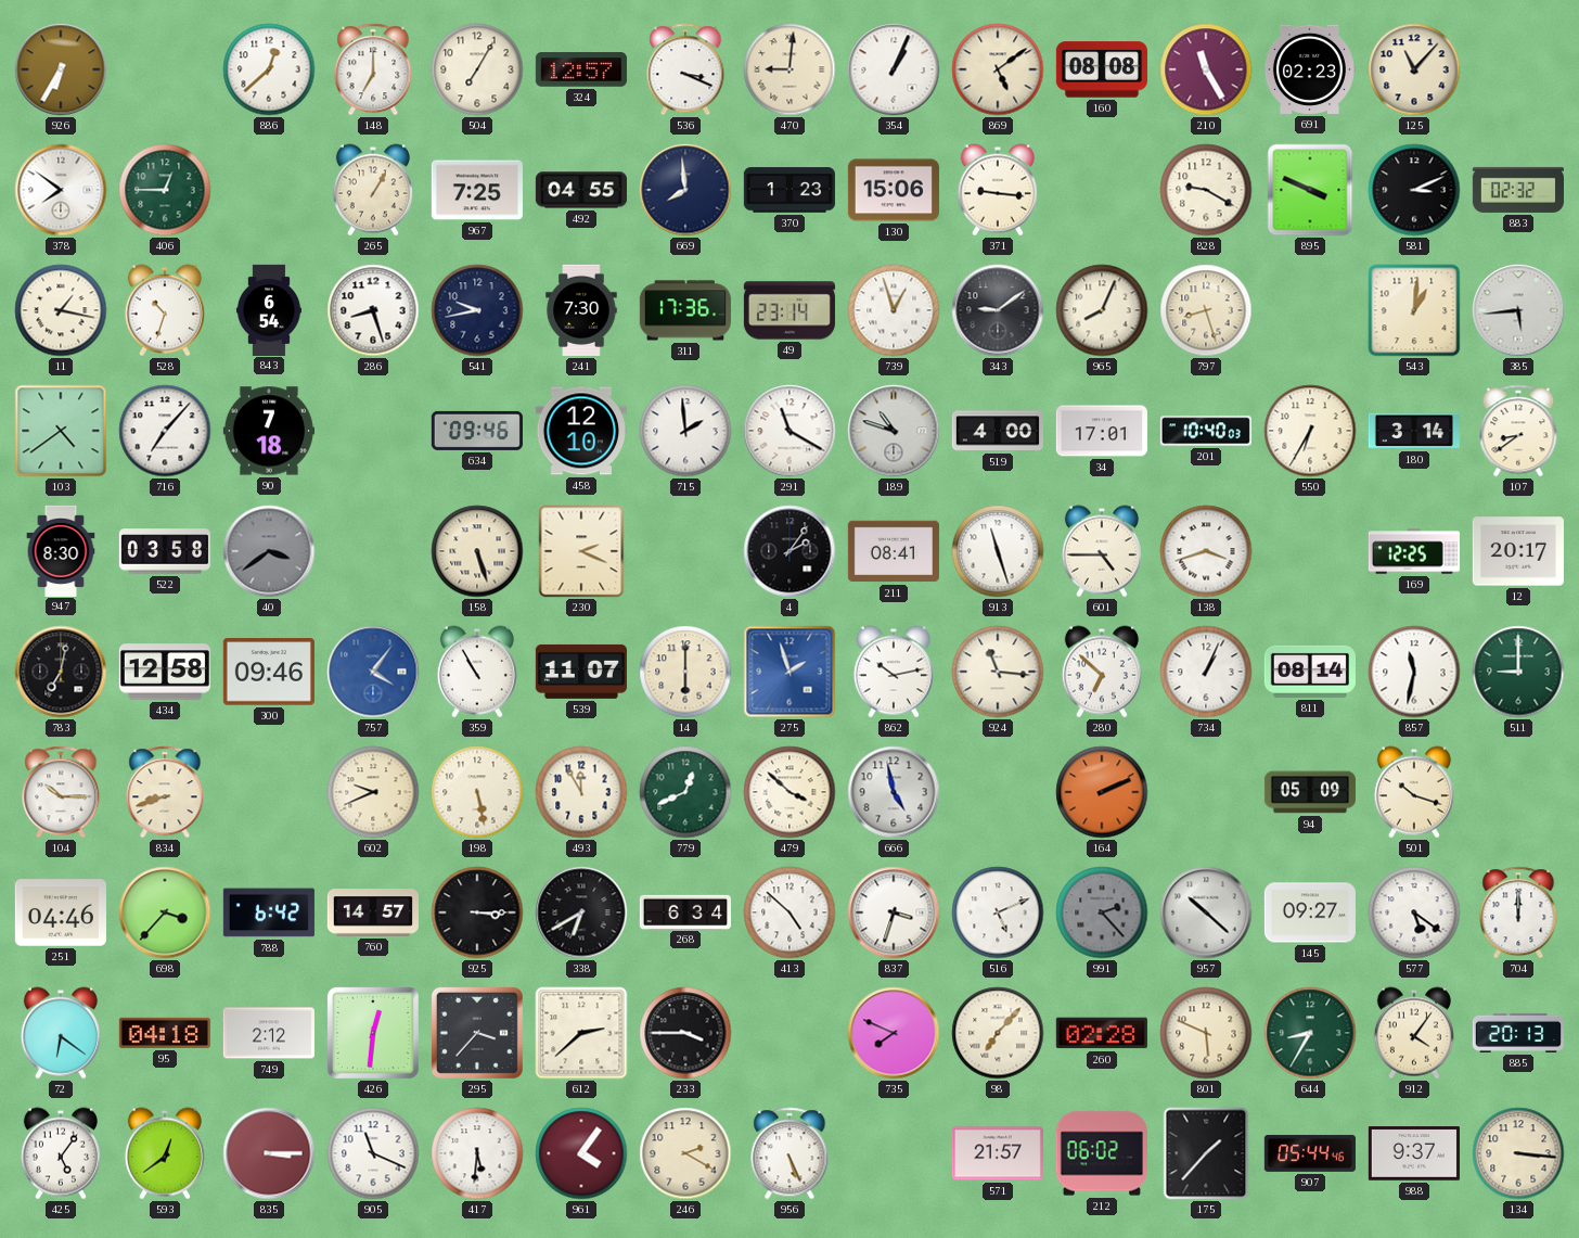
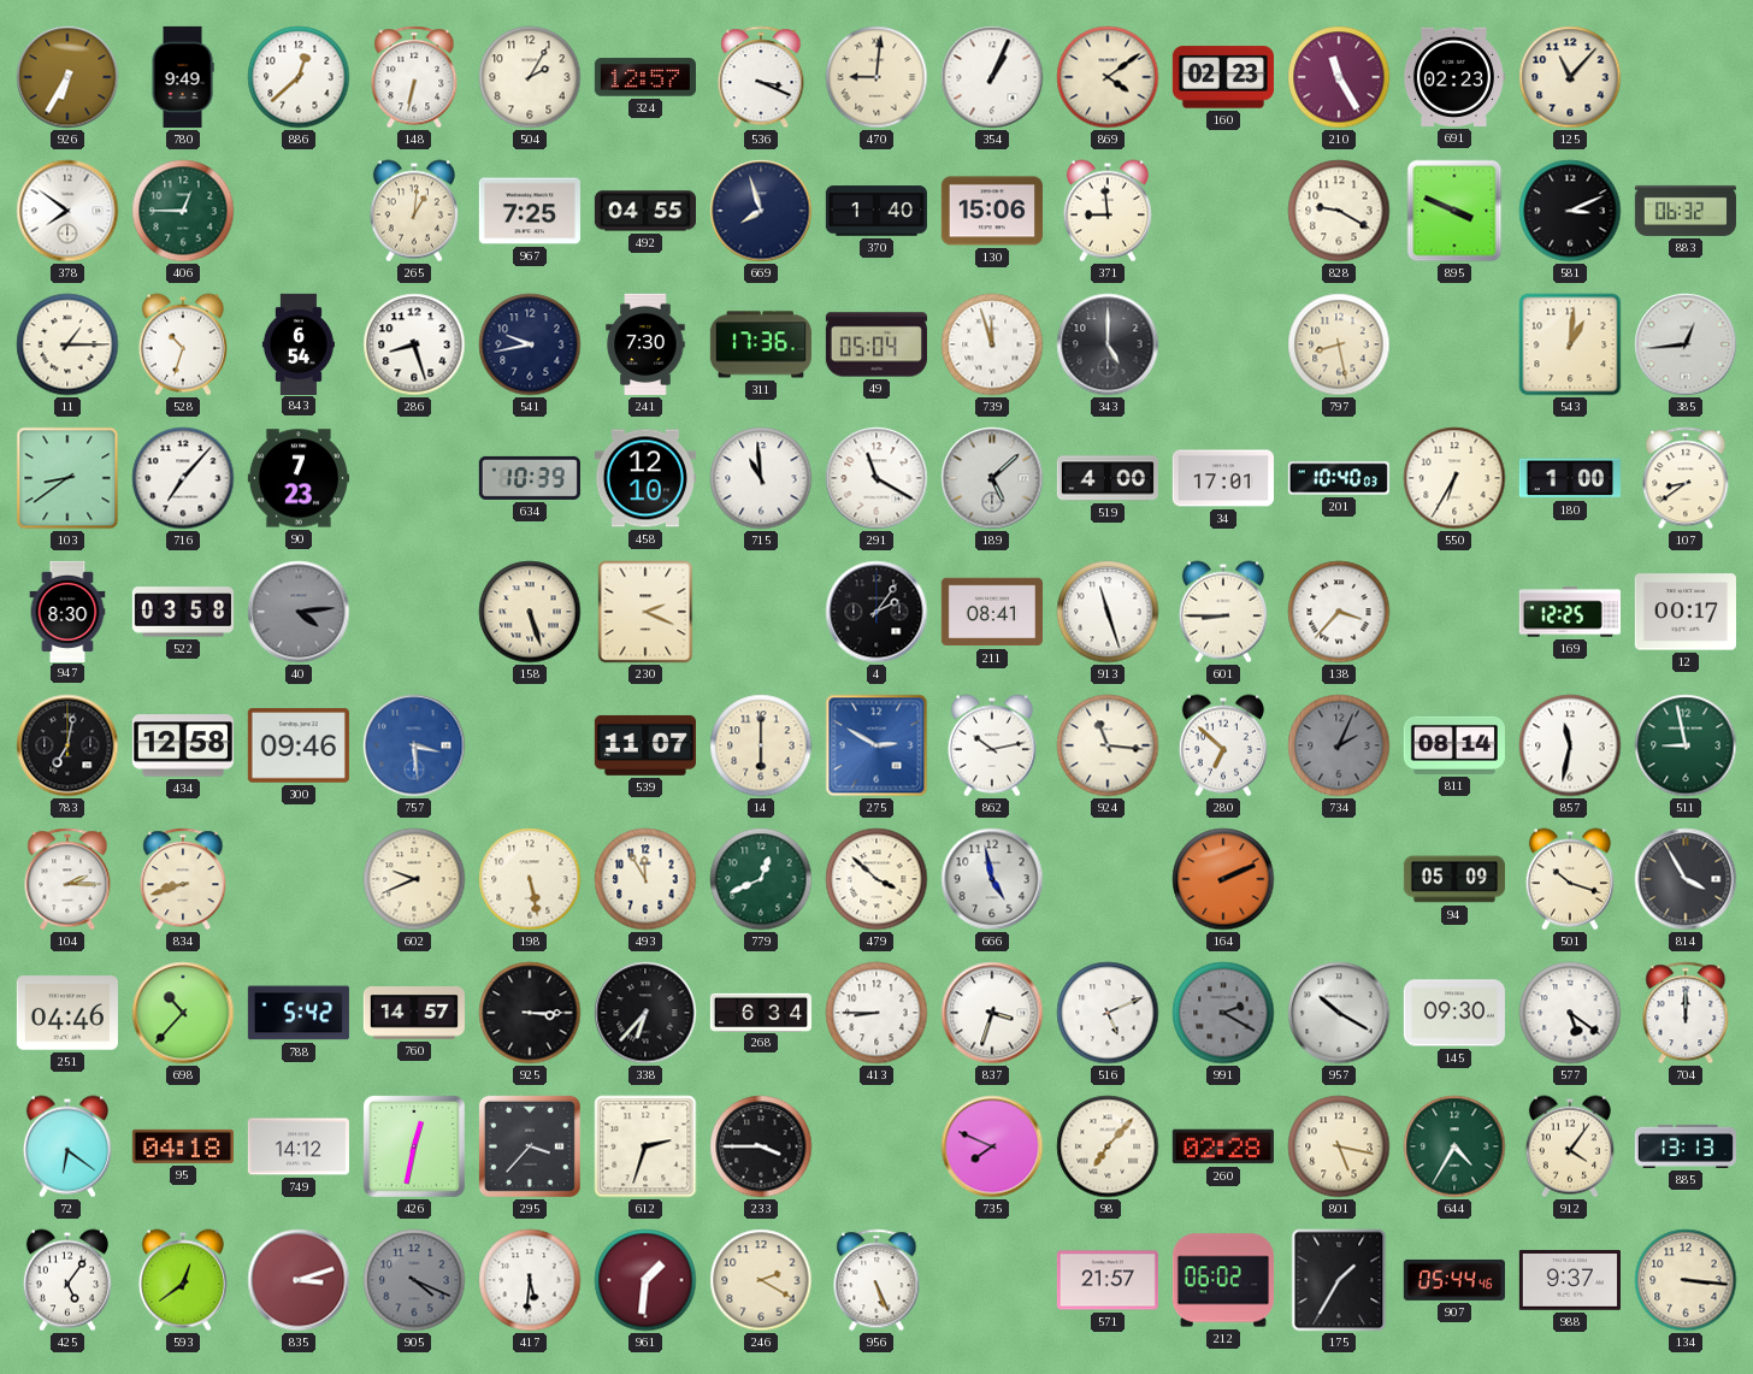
780: none -> 9:49
148: 7:00 -> 6:32
504: 7:05 -> 2:05
869: 5:09 -> 4:09
160: 08:08 -> 02:23
265: 1:05 -> 1:01
669: 7:59 -> 7:57
370: 1:23 -> 1:40
371: 9:16 -> 8:59
883: 02:32 -> 06:32
11: 1:17 -> 1:15
49: 23:14 -> 05:04
739: 12:57 -> 11:57
343: 9:09 -> 5:00
965: 8:04 -> none
797: 8:27 -> 8:28
385: 5:44 -> 12:44
103: 4:39 -> 8:39
90: 7:18 -> 7:23
634: 09:46 -> 10:39
715: 1:59 -> 10:59
189: 10:48 -> 5:08
180: 3:14 -> 1:00
40: 3:39 -> 4:14
601: 4:45 -> 8:45
138: 3:42 -> 3:37
12: 20:17 -> 00:17
757: 4:06 -> 3:29
359: 10:55 -> none
275: 1:57 -> 2:50
734: 1:04 -> 2:04
734 dial: white -> grey
511: 9:00 -> 8:58
104: 10:15 -> 2:15
814: none -> 3:55
698: 3:37 -> 10:37
788: 6:42 -> 5:42
338: 6:40 -> 6:37
413: 4:52 -> 8:45
991: 2:23 -> 2:20
957: 10:22 -> 10:20
145: 09:27 -> 09:30
749: 2:12 -> 14:12
426: 12:31 -> 12:32
612: 2:38 -> 2:33
801: 5:49 -> 5:17
644: 8:35 -> 4:35
885: 20:13 -> 13:13
835: 3:15 -> 3:12
905: 11:19 -> 4:19
905 dial: white -> grey
961: 4:06 -> 1:31
175: 1:37 -> 1:35
